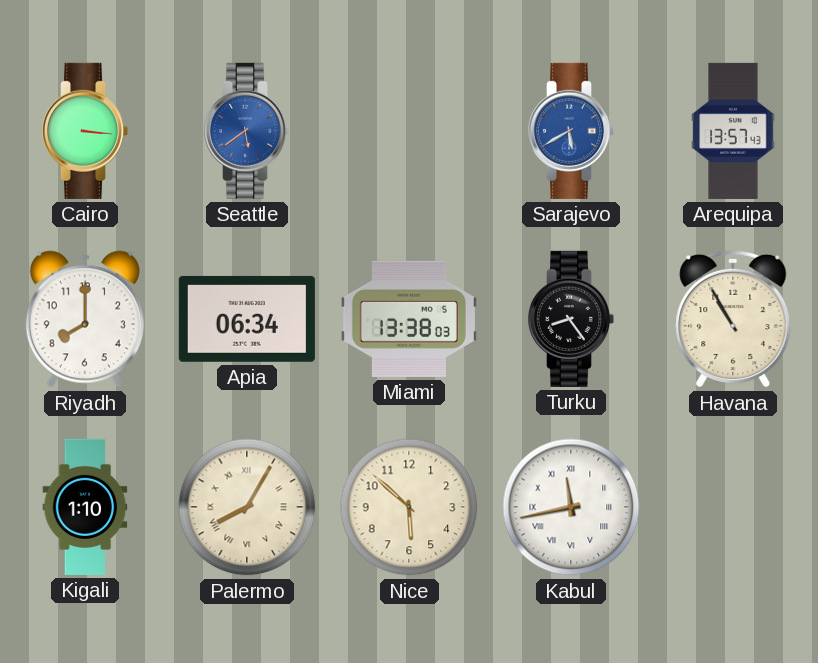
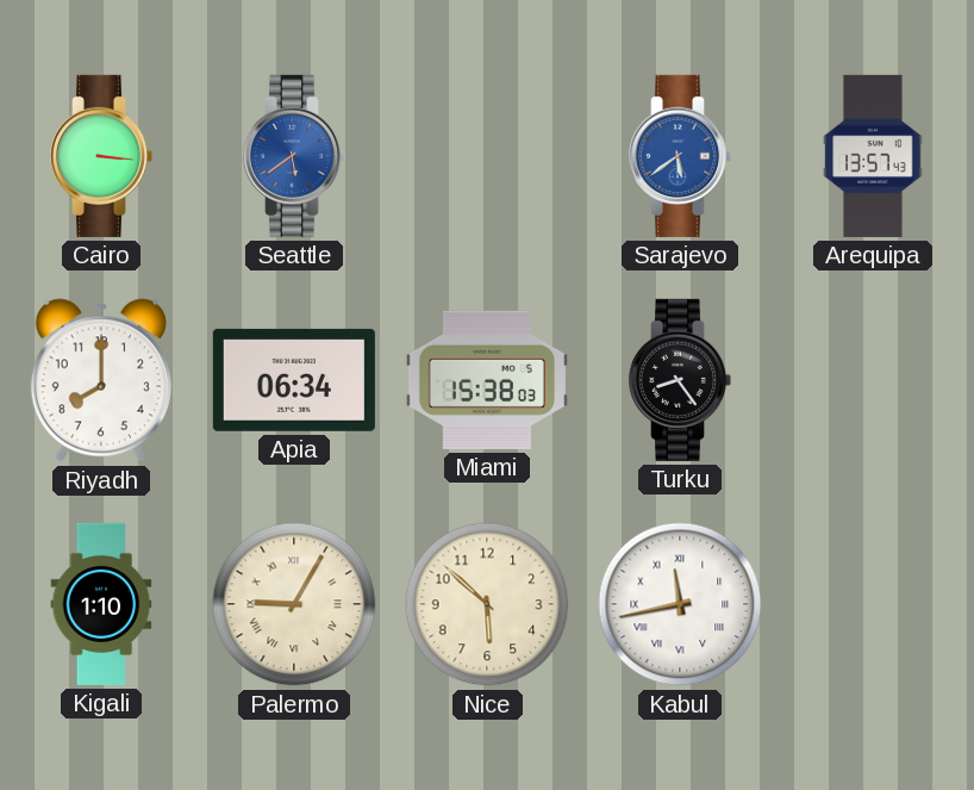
Sarajevo: 5:40 -> 5:39
Miami: 13:38 -> 15:38
Havana: 10:55 -> none
Palermo: 8:05 -> 9:05
